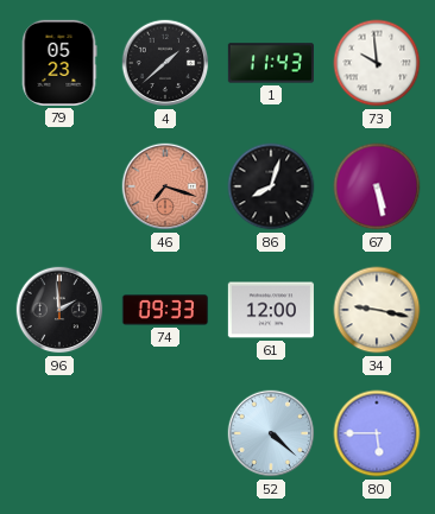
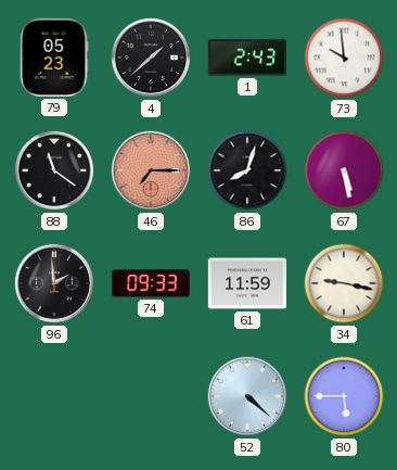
1: 11:43 -> 2:43
88: none -> 11:21
46: 7:18 -> 7:15
61: 12:00 -> 11:59
